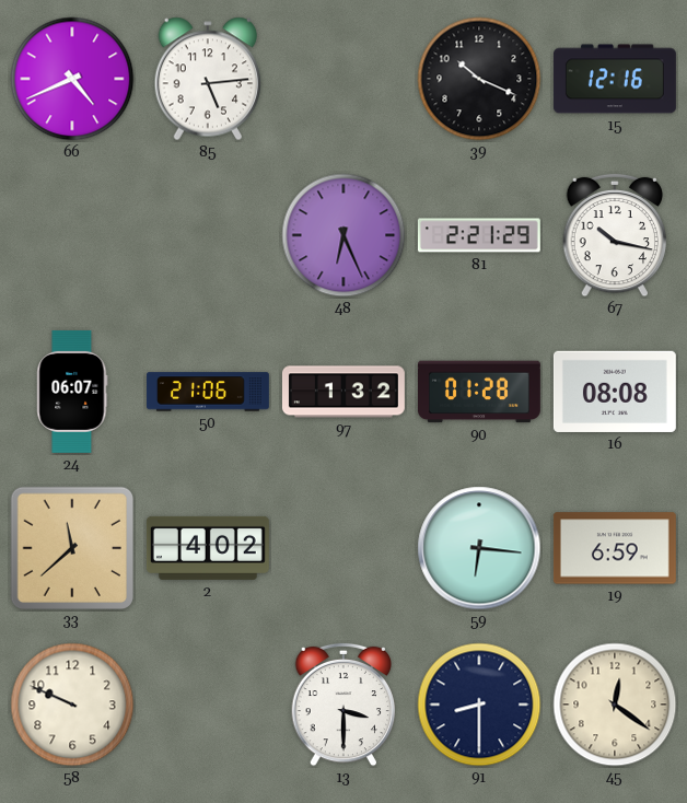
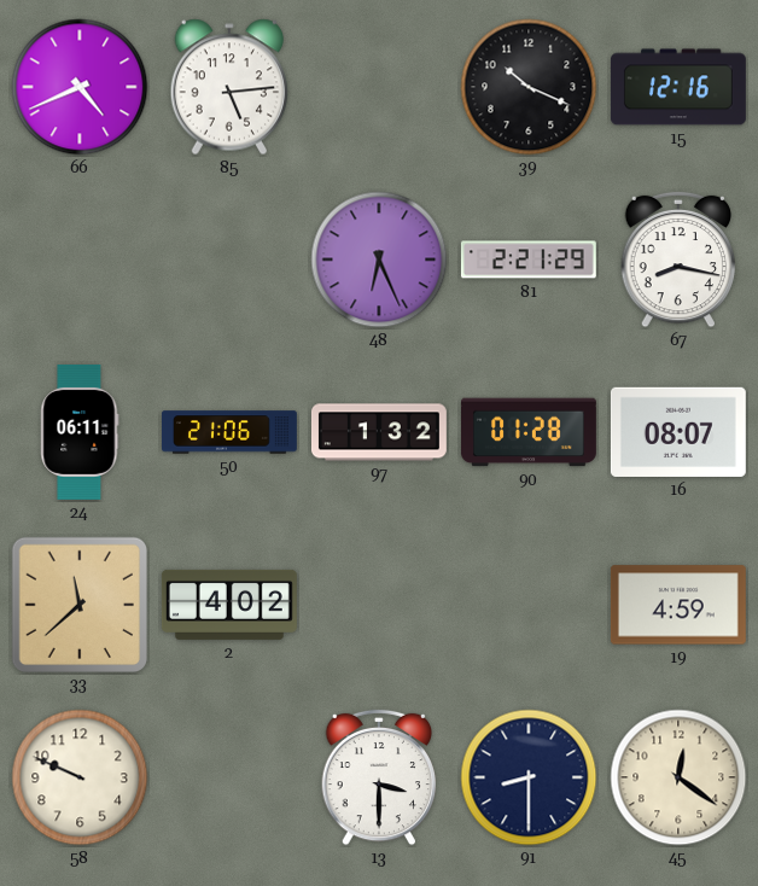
67: 10:17 -> 8:17
24: 06:07 -> 06:11
16: 08:08 -> 08:07
59: 6:16 -> none
19: 6:59 -> 4:59
